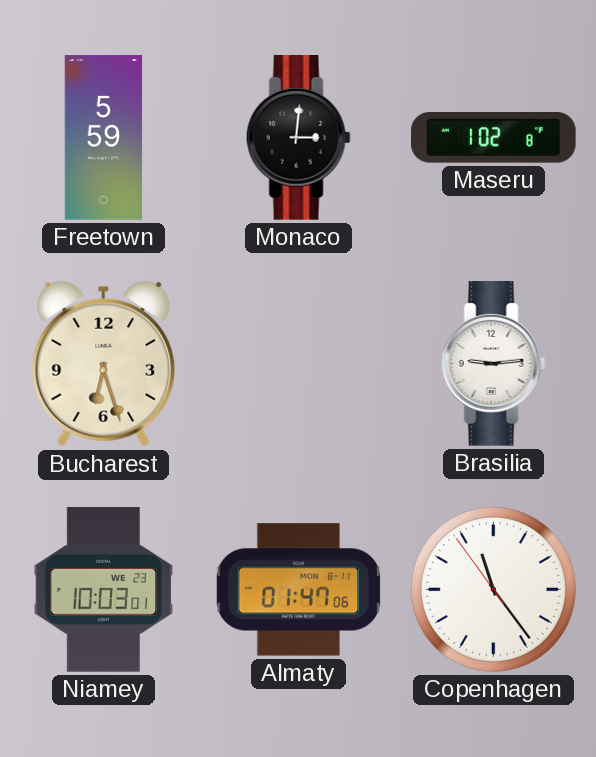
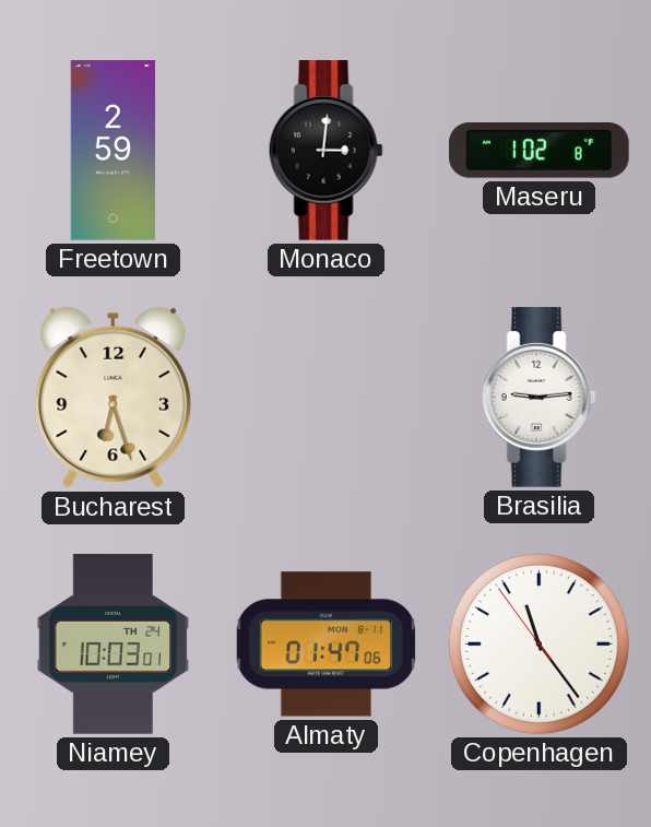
Freetown: 5:59 -> 2:59
Niamey date: WE 23 -> TH 24
